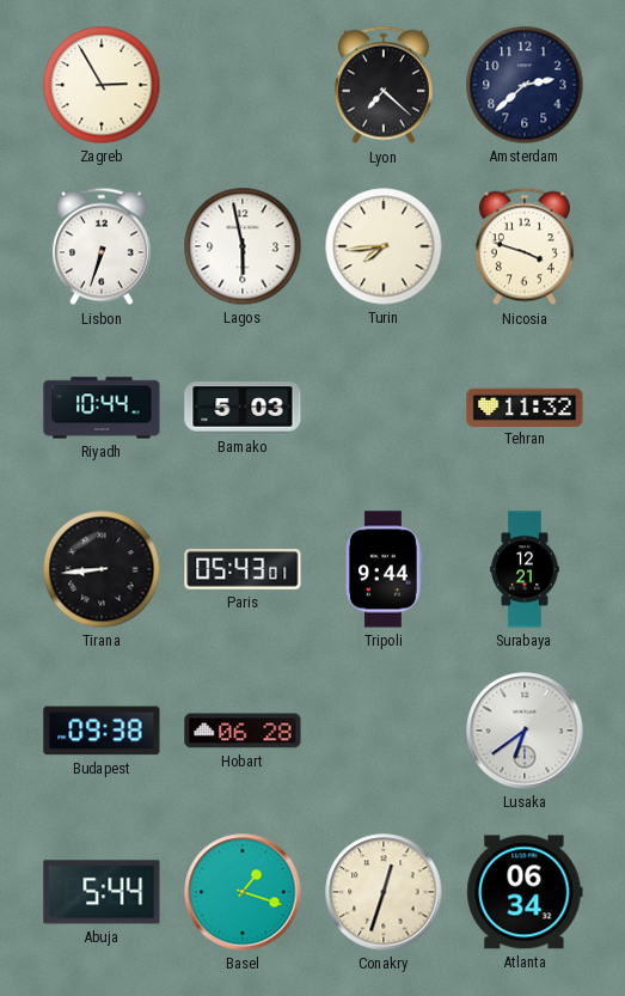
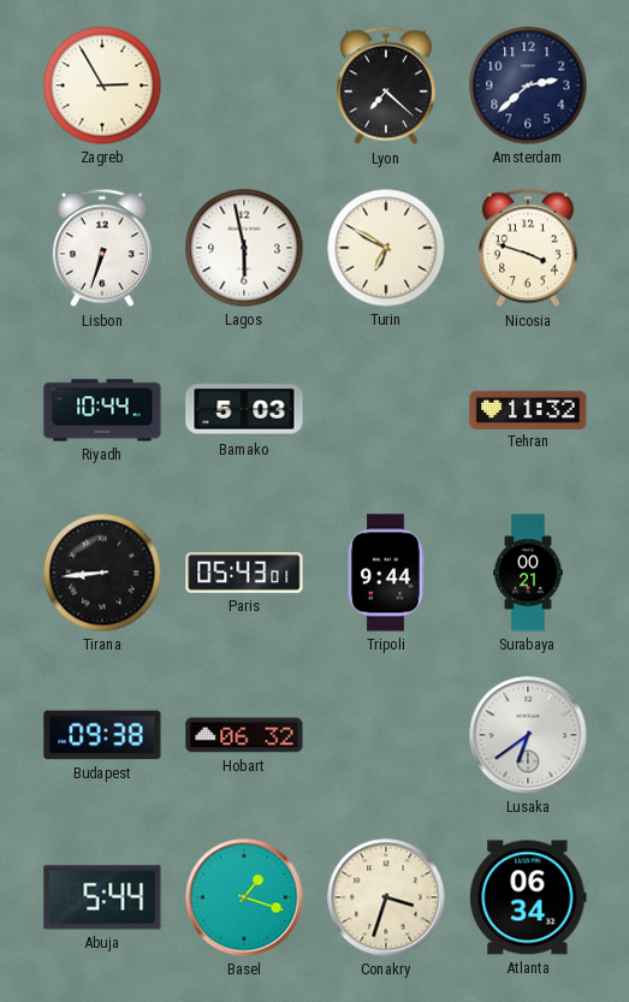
Turin: 7:44 -> 6:50
Surabaya: 12:21 -> 00:21
Hobart: 06:28 -> 06:32
Conakry: 12:33 -> 3:33
